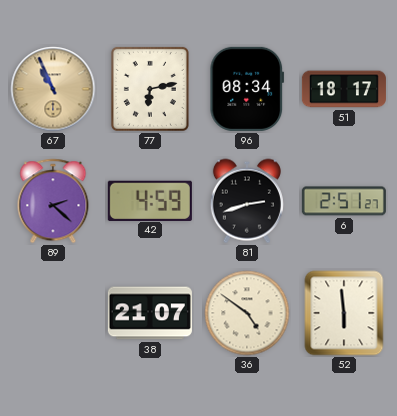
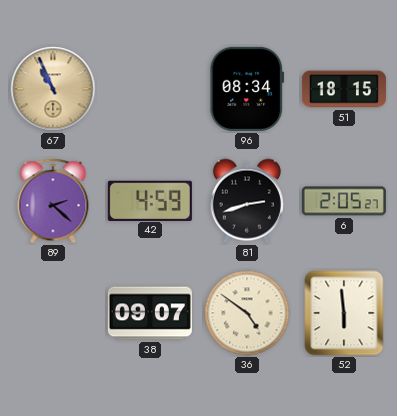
77: 6:13 -> none
51: 18:17 -> 18:15
6: 2:51 -> 2:05
38: 21:07 -> 09:07
